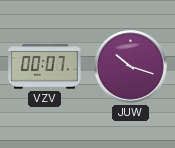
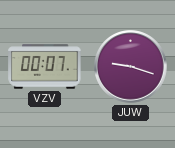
JUW: 10:18 -> 9:18
